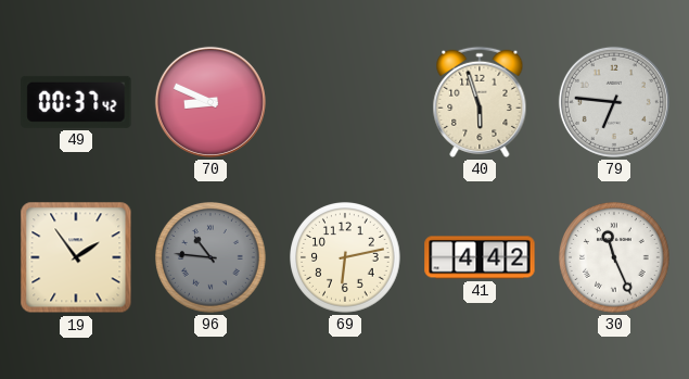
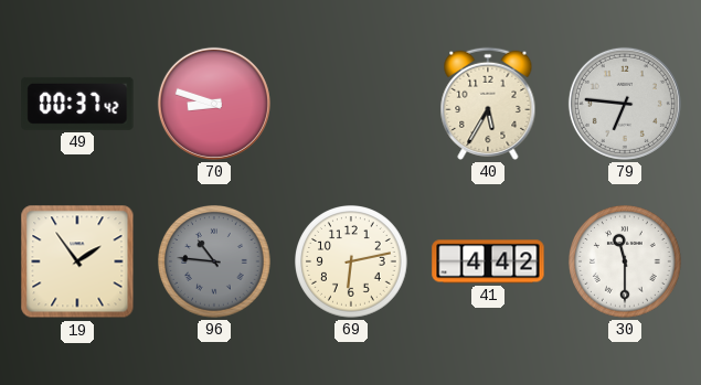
70: 8:49 -> 8:48
40: 5:57 -> 5:35
30: 11:26 -> 11:30
